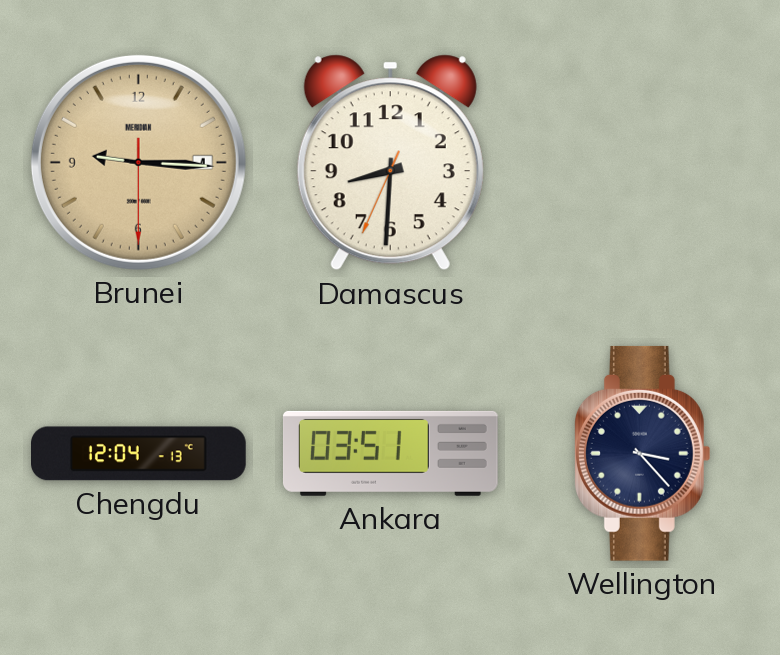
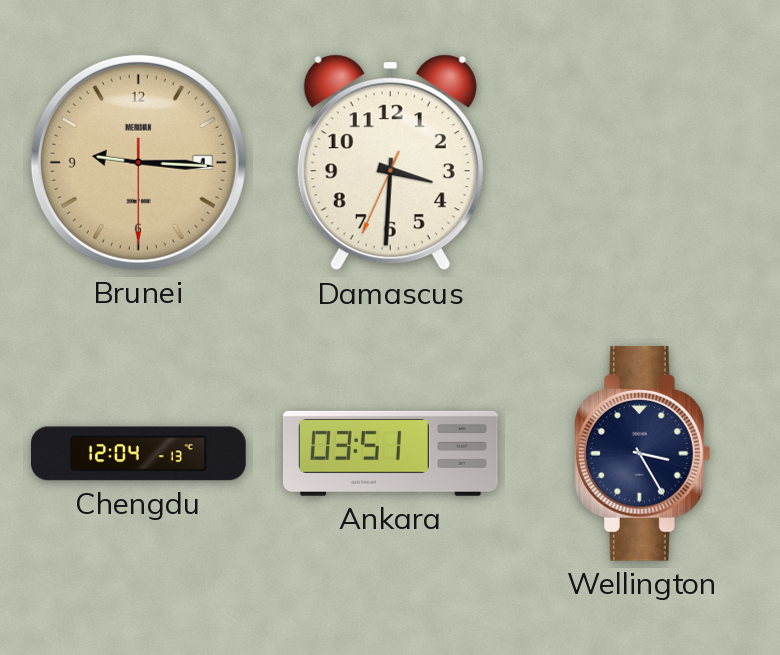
Damascus: 8:30 -> 3:30
Wellington: 3:23 -> 3:25
